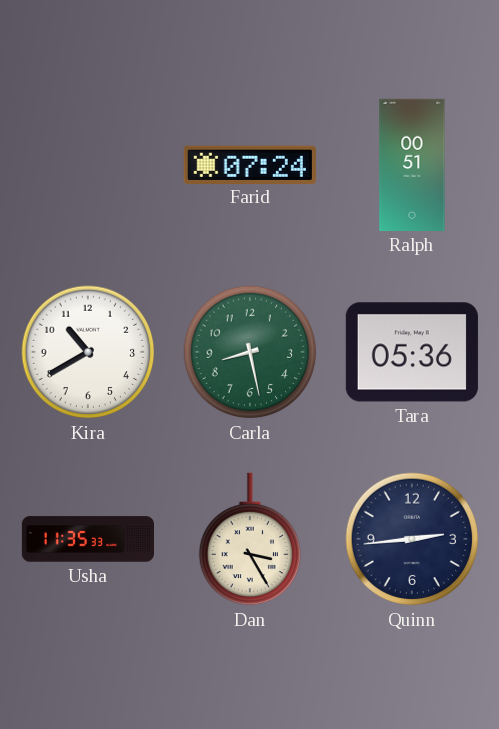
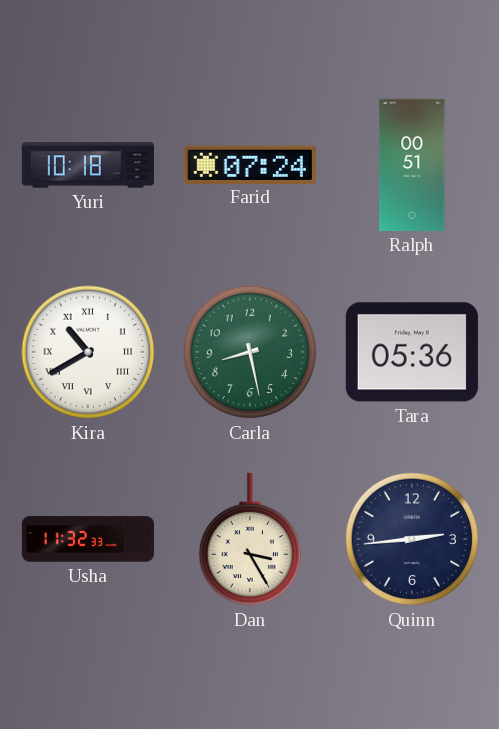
Yuri: none -> 10:18
Kira numerals: Arabic -> Roman
Usha: 11:35 -> 11:32
